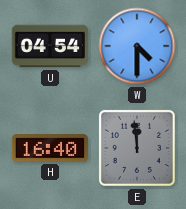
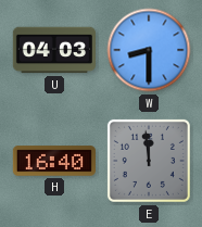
U: 04:54 -> 04:03
W: 4:30 -> 8:30
